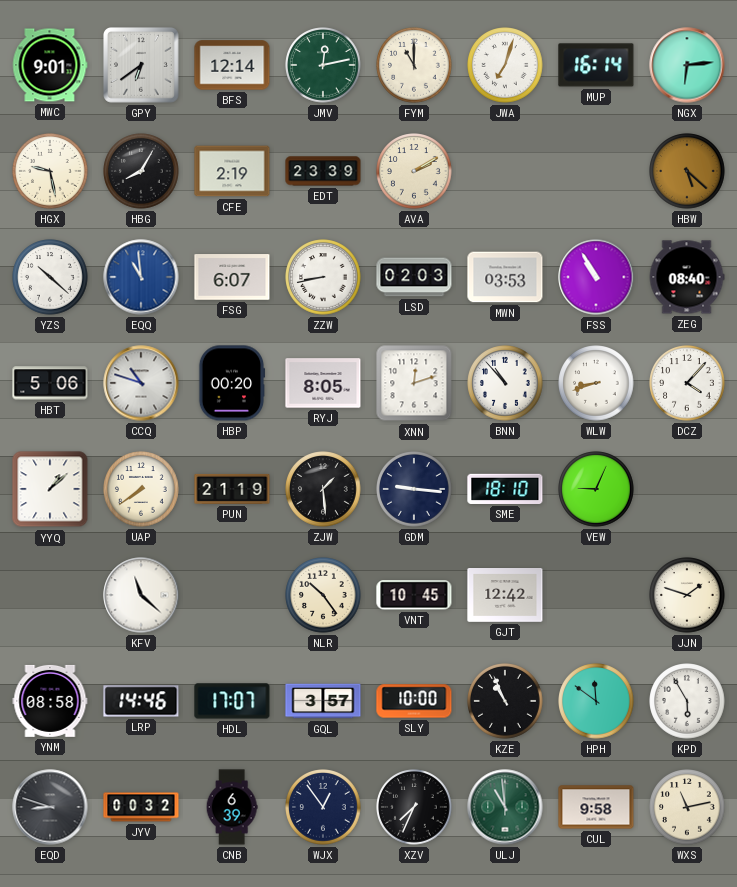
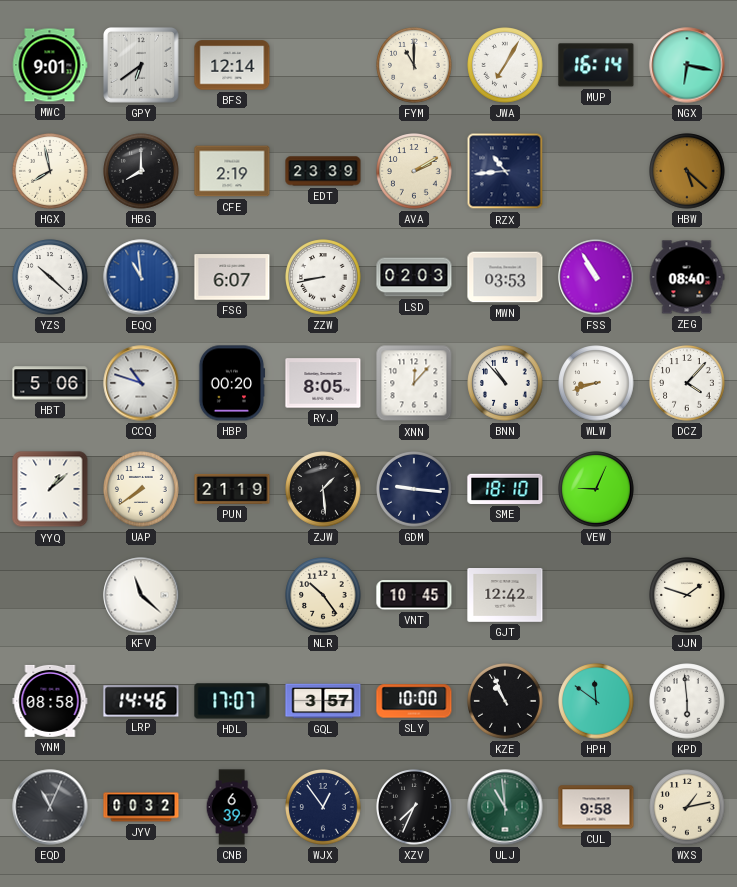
JMV: 12:13 -> none
JWA: 7:03 -> 7:05
NGX: 6:14 -> 6:17
HGX: 9:28 -> 7:58
HBG: 8:05 -> 8:00
RZX: none -> 10:44
XNN: 12:12 -> 12:07
KPD: 5:55 -> 5:59
EQD: 8:48 -> 11:04
WXS: 11:13 -> 1:13
